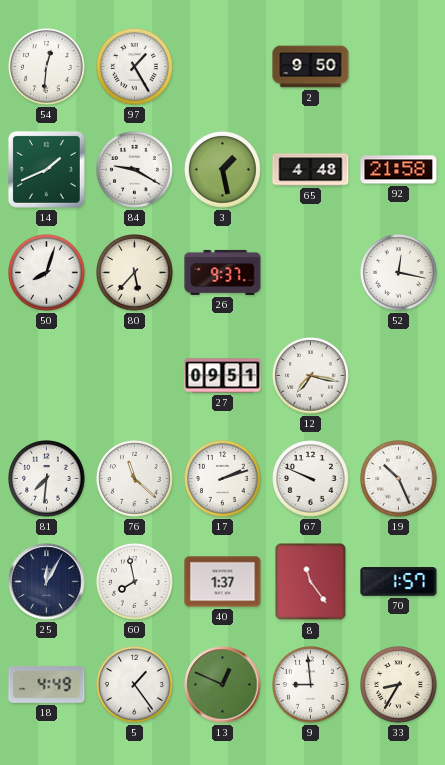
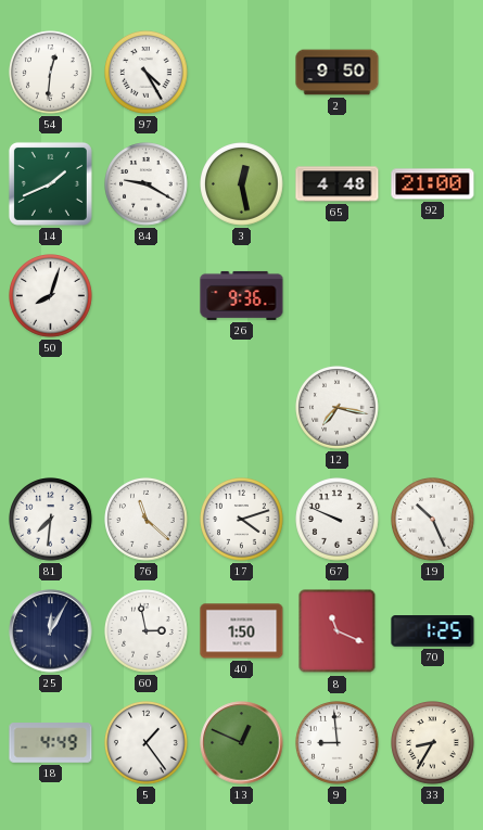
97: 1:25 -> 4:25
3: 1:28 -> 12:28
92: 21:58 -> 21:00
80: 5:37 -> none
26: 9:37 -> 9:36
52: 12:17 -> none
27: 09:51 -> none
17: 2:12 -> 4:12
60: 7:58 -> 2:58
40: 1:37 -> 1:50
8: 11:24 -> 11:19
70: 1:57 -> 1:25
